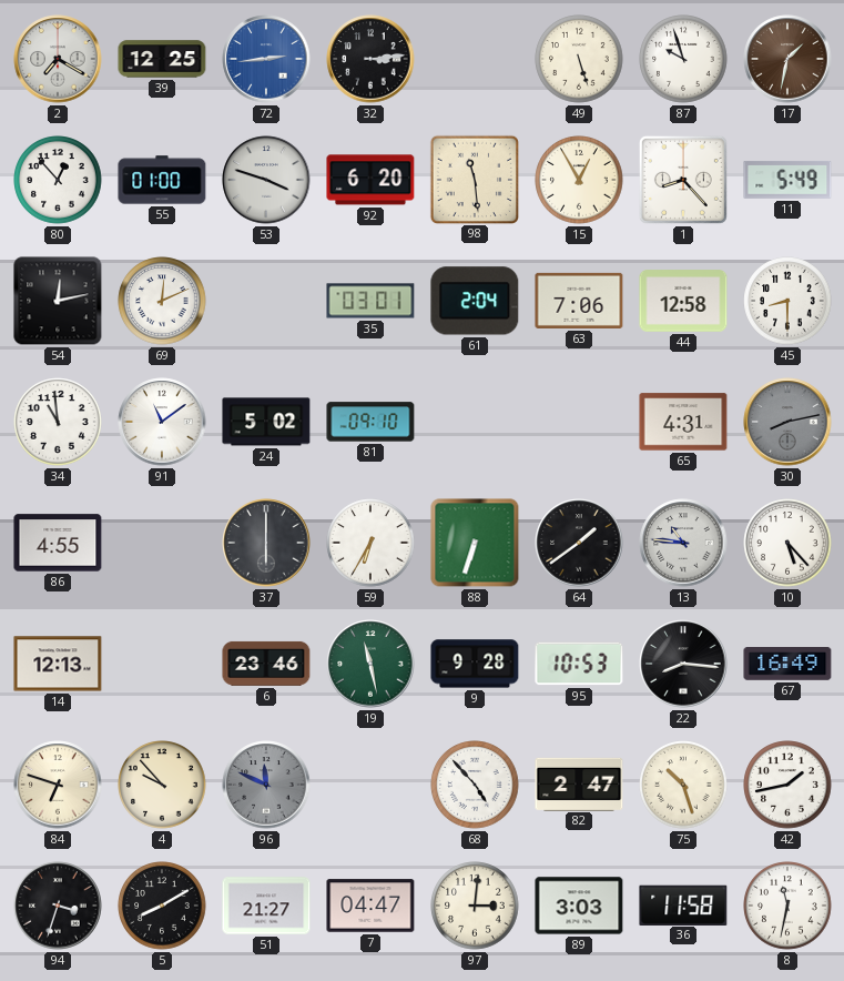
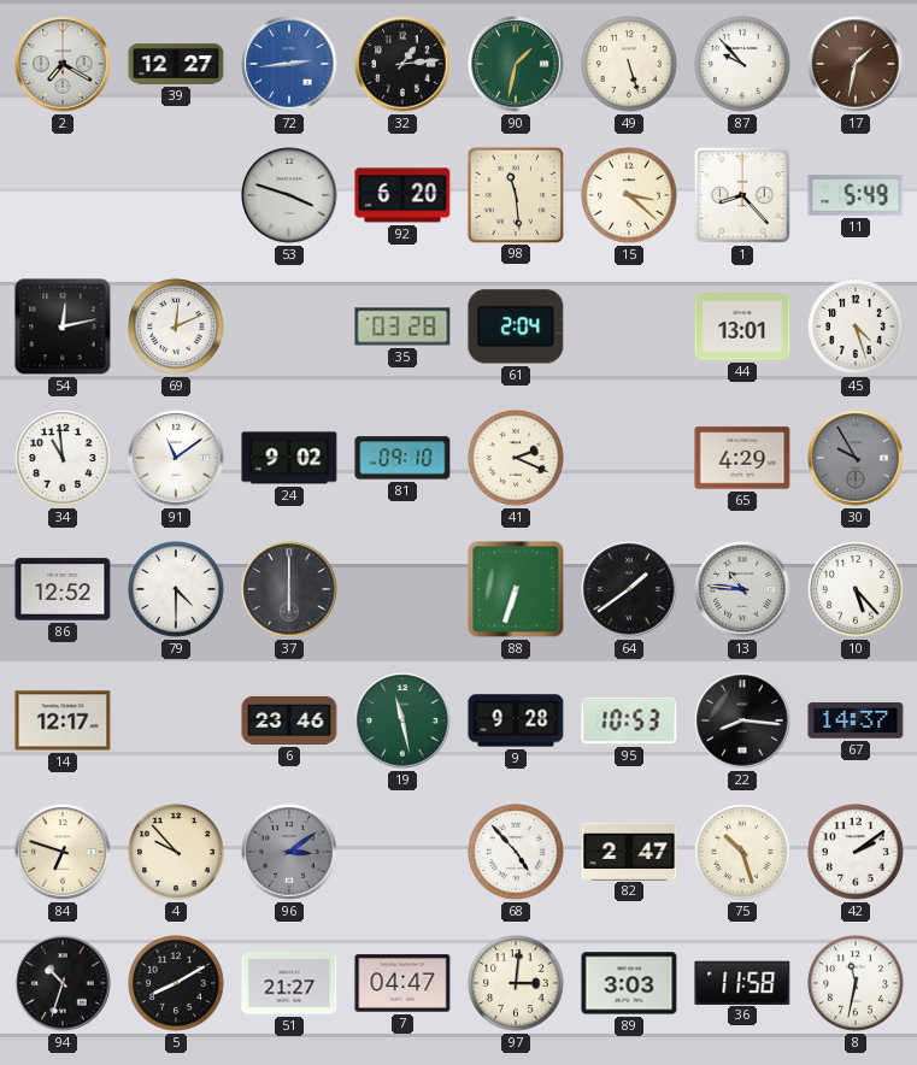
39: 12:25 -> 12:27
32: 3:14 -> 1:14
90: none -> 1:32
87: 9:57 -> 9:53
80: 12:53 -> none
55: 01:00 -> none
15: 12:55 -> 3:22
35: 03:01 -> 03:28
63: 7:06 -> none
44: 12:58 -> 13:01
45: 8:30 -> 4:27
24: 5:02 -> 9:02
41: none -> 2:19
65: 4:31 -> 4:29
30: 8:13 -> 9:55
86: 4:55 -> 12:52
79: none -> 4:30
59: 6:35 -> none
14: 12:13 -> 12:17
67: 16:49 -> 14:37
96: 11:49 -> 3:09
42: 1:43 -> 2:09
94: 3:33 -> 10:33
